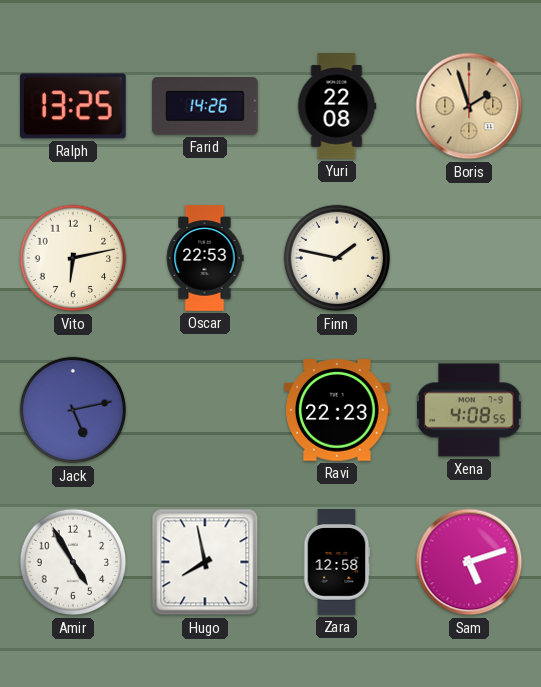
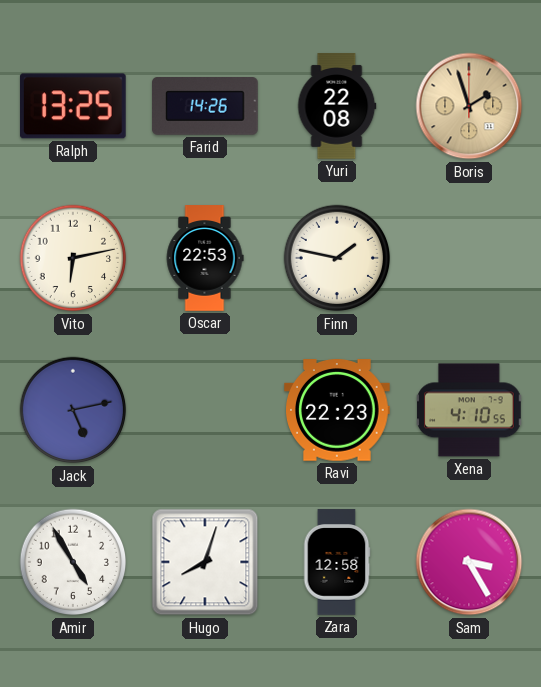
Xena: 4:08 -> 4:10
Hugo: 7:58 -> 8:03
Sam: 5:12 -> 3:25
